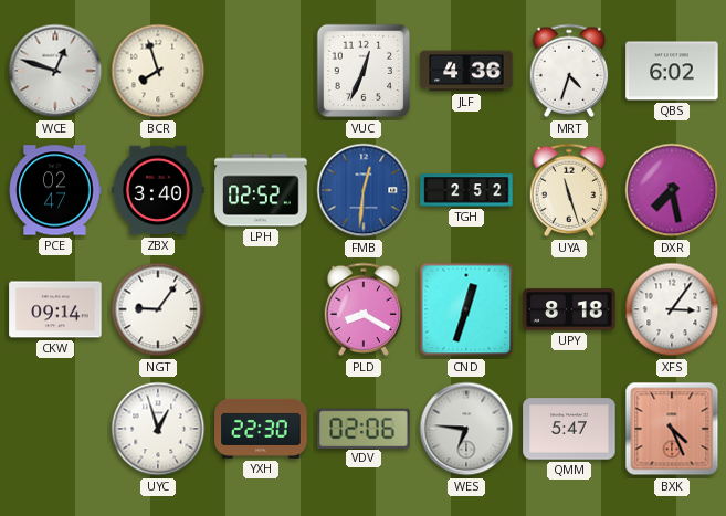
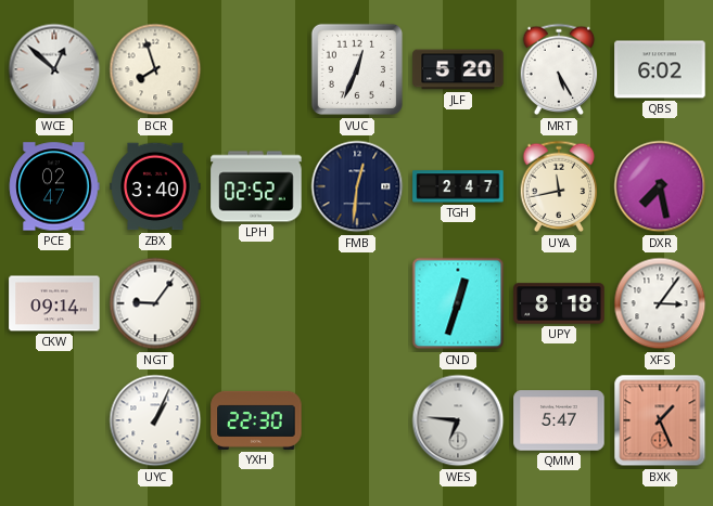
WCE: 12:48 -> 12:52
JLF: 4:36 -> 5:20
MRT: 4:33 -> 5:25
FMB dial: blue -> navy
TGH: 2:52 -> 2:47
UYA: 11:27 -> 11:43
PLD: 8:20 -> none
UYC: 12:57 -> 1:04
VDV: 02:06 -> none
BXK: 4:26 -> 1:26
